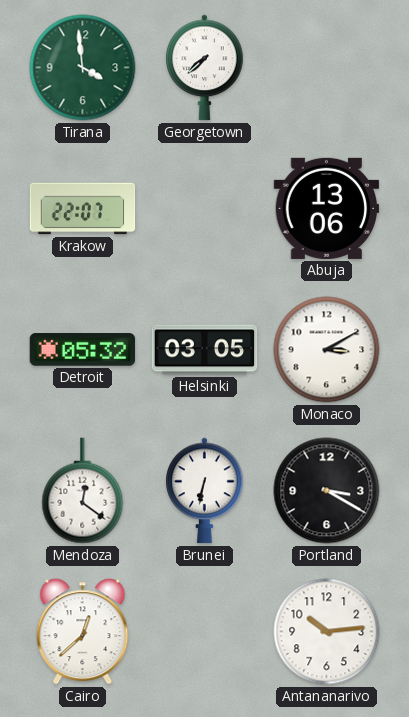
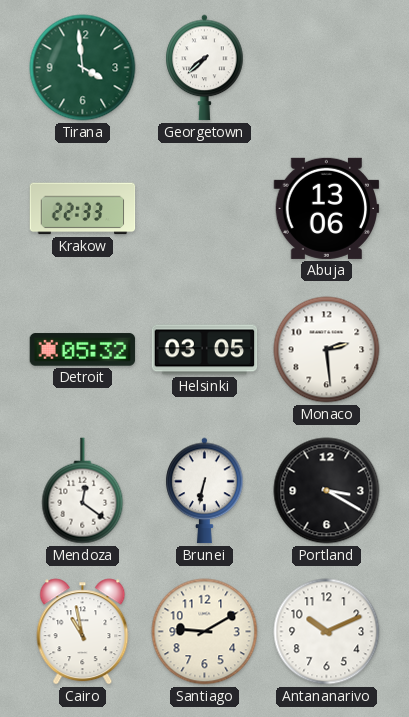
Krakow: 22:07 -> 22:33
Monaco: 3:10 -> 2:29
Cairo: 12:38 -> 10:58
Santiago: none -> 9:10
Antananarivo: 10:14 -> 10:11
